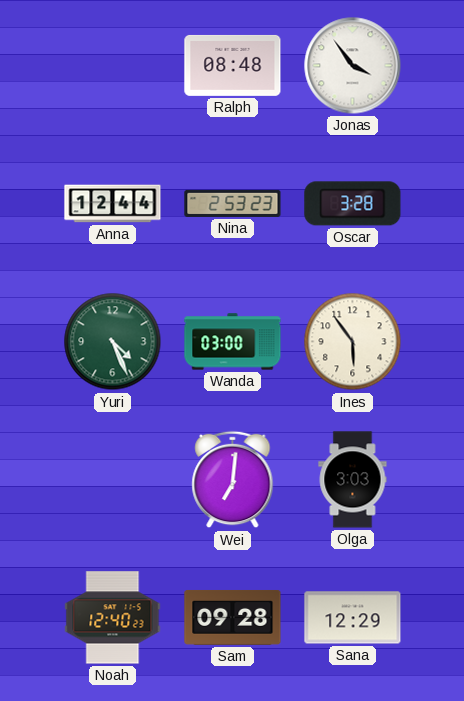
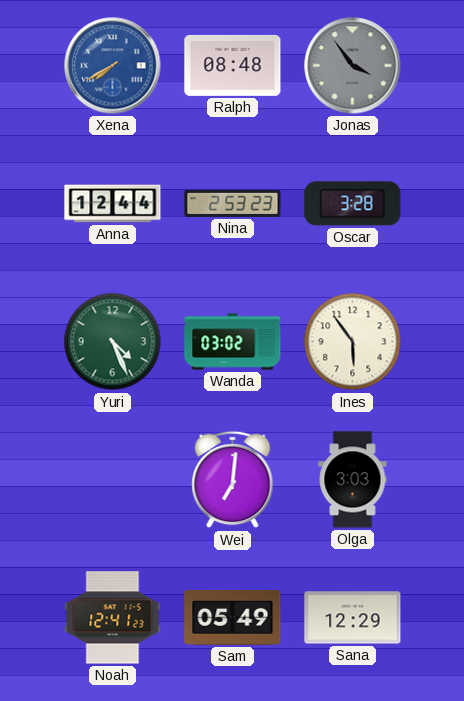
Xena: none -> 7:40
Jonas dial: white -> grey
Wanda: 03:00 -> 03:02
Noah: 12:40 -> 12:41
Sam: 09:28 -> 05:49
